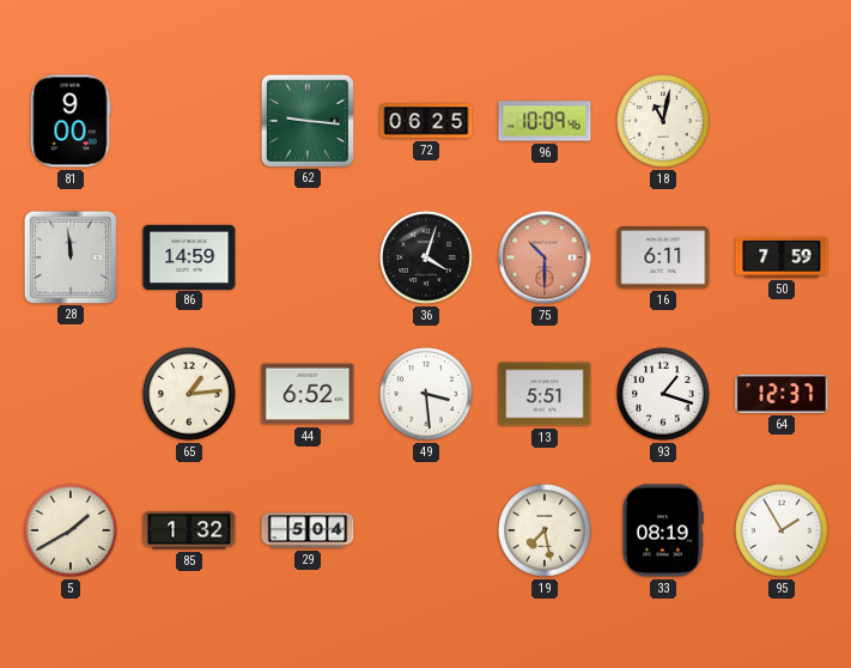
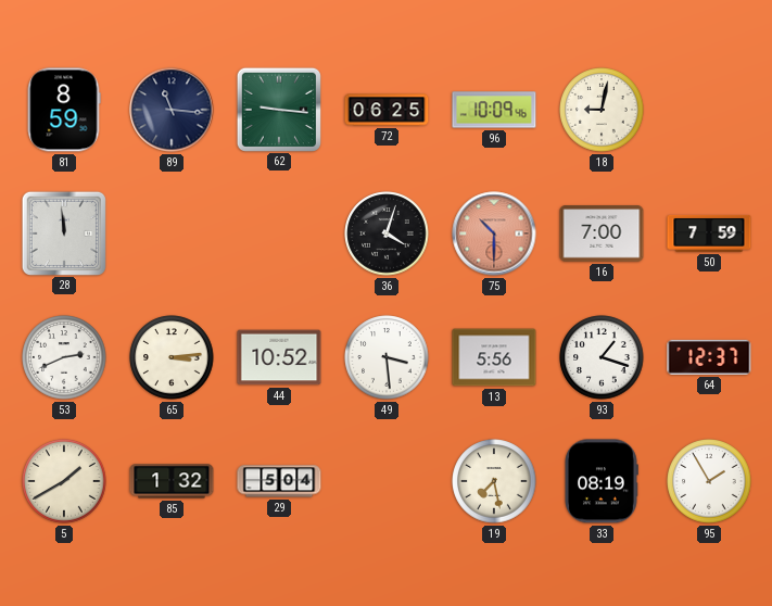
81: 9:00 -> 8:59
89: none -> 11:16
18: 11:02 -> 9:02
86: 14:59 -> none
16: 6:11 -> 7:00
53: none -> 2:41
65: 1:14 -> 3:14
44: 6:52 -> 10:52
13: 5:51 -> 5:56
